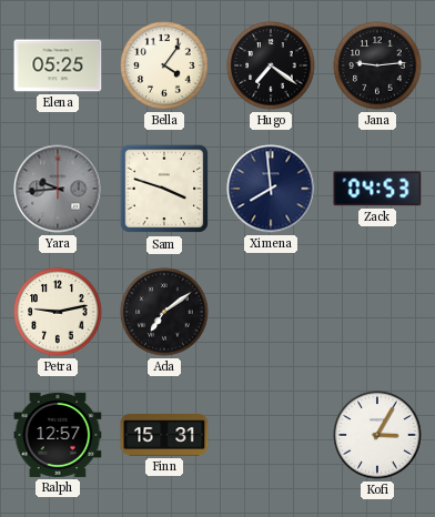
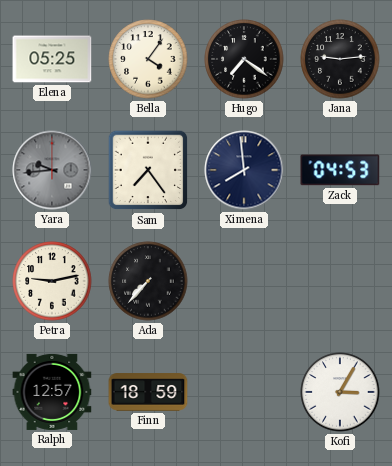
Sam: 3:48 -> 7:24
Ada: 7:09 -> 7:37
Finn: 15:31 -> 18:59
